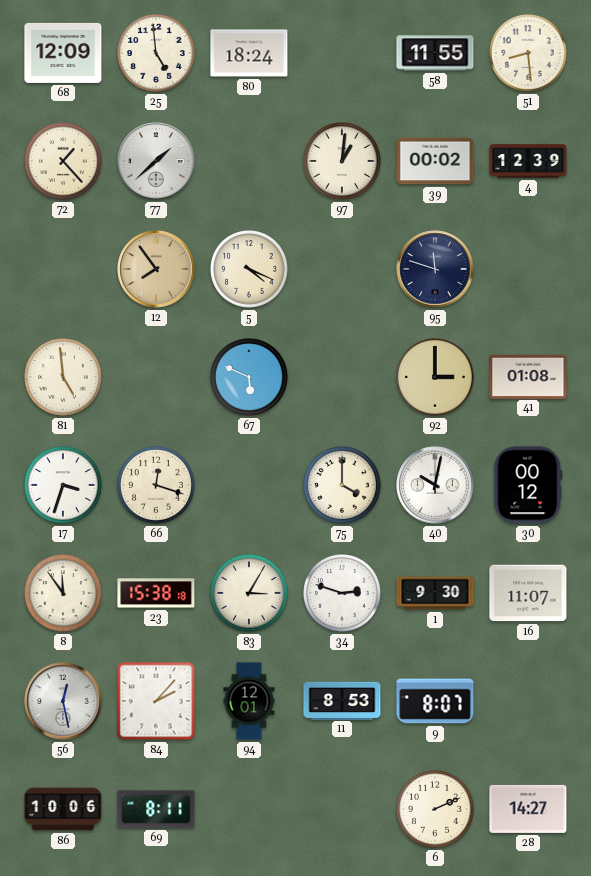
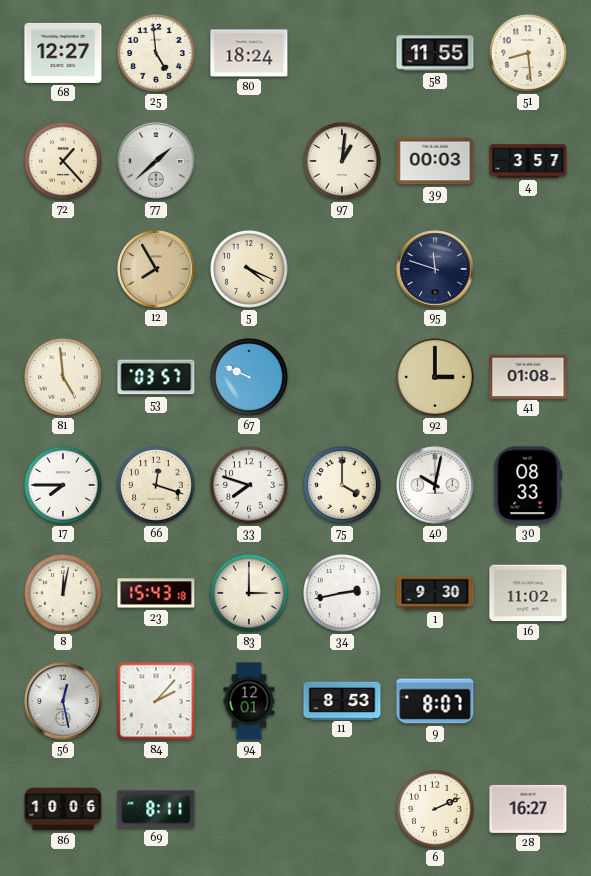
68: 12:09 -> 12:27
39: 00:02 -> 00:03
4: 12:39 -> 3:57
12: 7:54 -> 7:55
53: none -> 03:57
67: 5:49 -> 9:49
17: 3:33 -> 7:45
33: none -> 7:48
30: 00:12 -> 08:33
8: 11:54 -> 12:02
23: 15:38 -> 15:43
83: 3:05 -> 3:00
34: 2:48 -> 2:43
16: 11:07 -> 11:02
28: 14:27 -> 16:27
